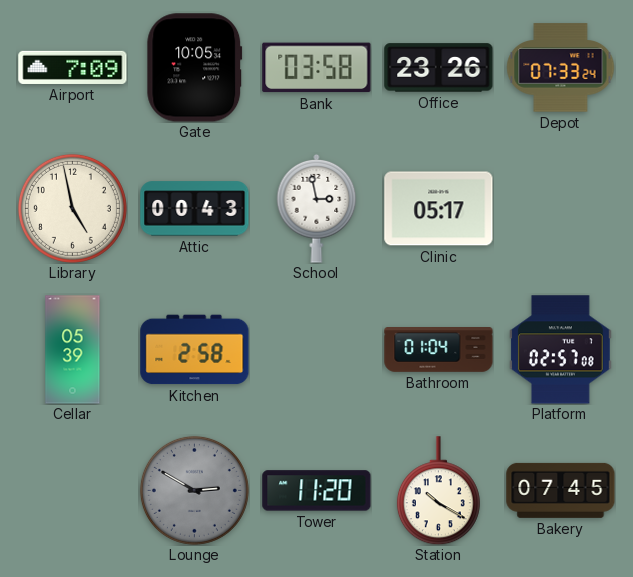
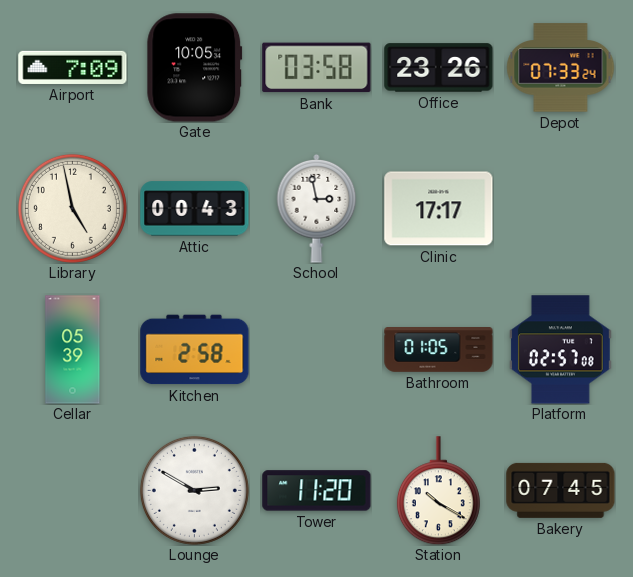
Clinic: 05:17 -> 17:17
Bathroom: 01:04 -> 01:05
Lounge dial: grey -> white
